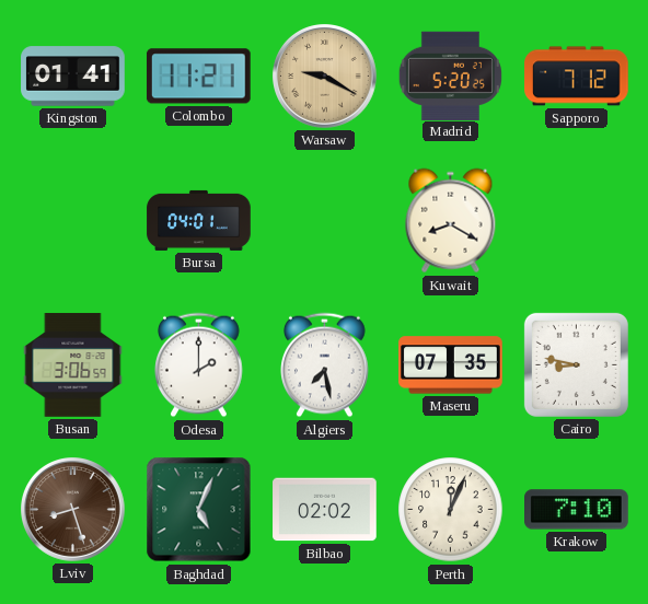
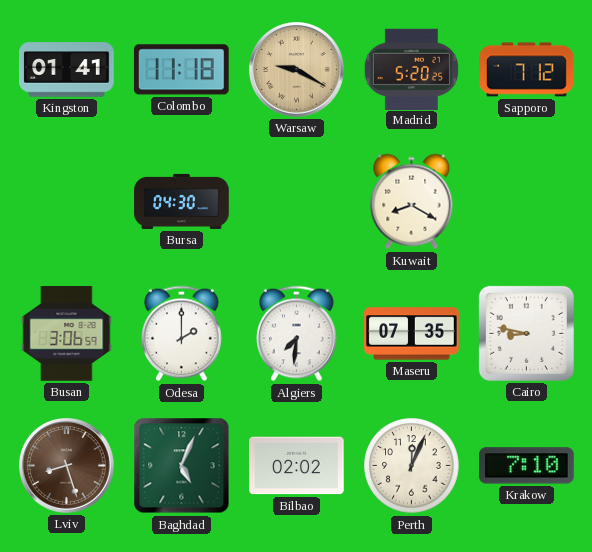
Colombo: 11:21 -> 11:18
Bursa: 04:01 -> 04:30
Algiers: 7:28 -> 7:31
